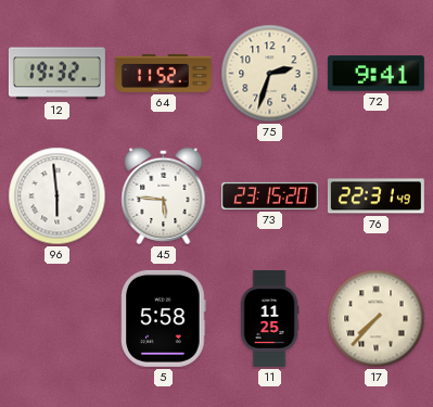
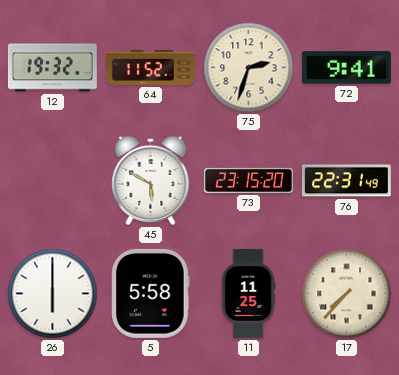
96: 5:59 -> none
45: 5:46 -> 5:50
26: none -> 6:00
